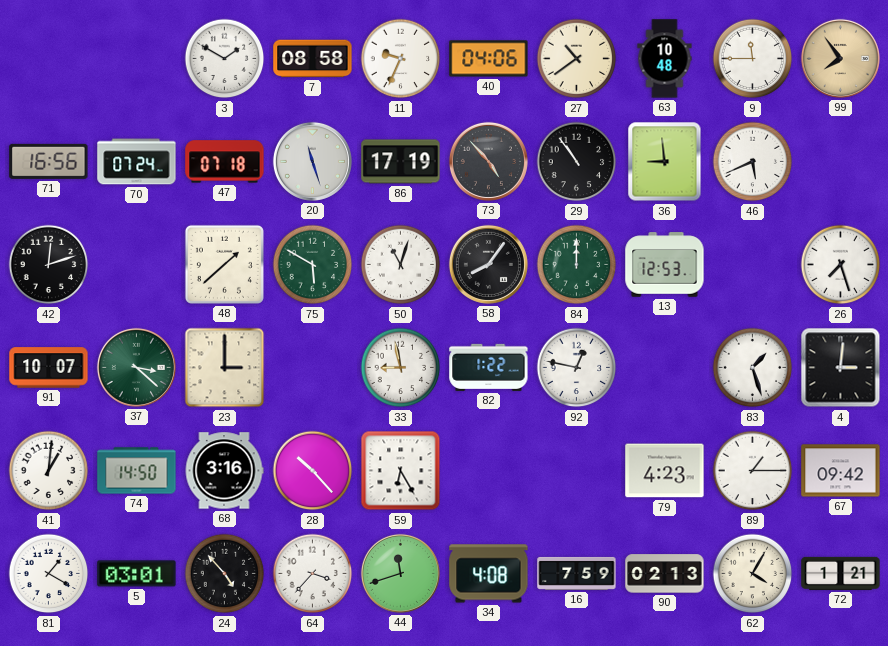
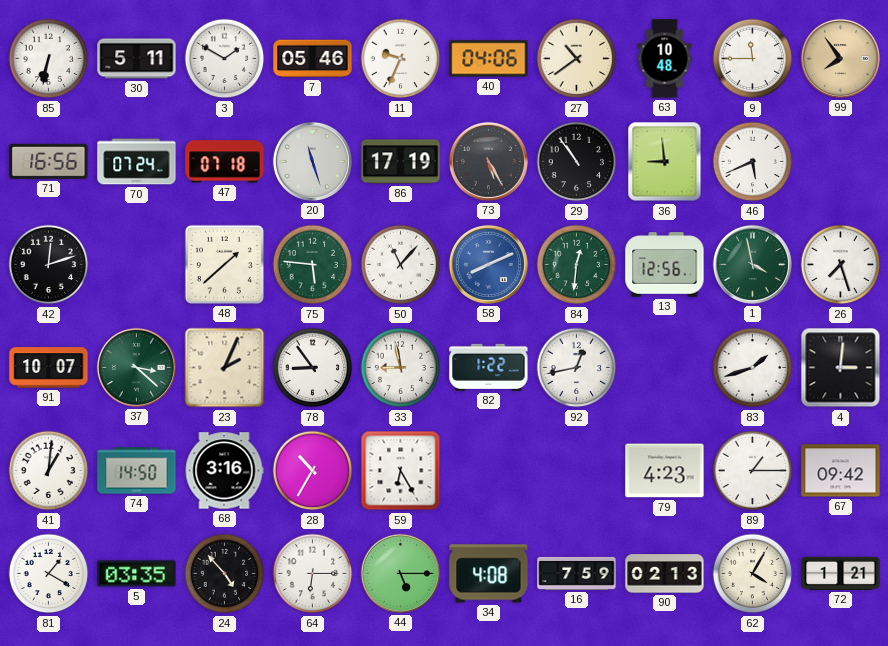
85: none -> 6:32
30: none -> 5:11
7: 08:58 -> 05:46
73: 4:53 -> 5:25
75: 5:50 -> 5:46
50: 11:03 -> 11:07
58: 8:06 -> 8:11
58 dial: black -> blue
84: 12:00 -> 12:31
13: 12:53 -> 12:56
1: none -> 3:58
23: 3:00 -> 2:04
78: none -> 8:54
92: 12:47 -> 12:43
83: 1:27 -> 1:42
28: 10:23 -> 10:35
5: 03:01 -> 03:35
64: 3:37 -> 6:15
44: 11:42 -> 5:15
